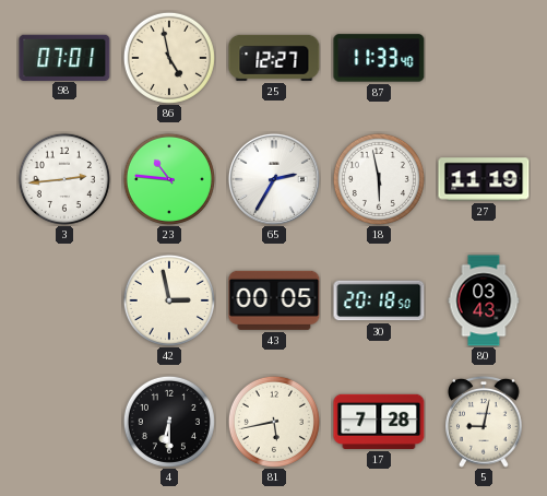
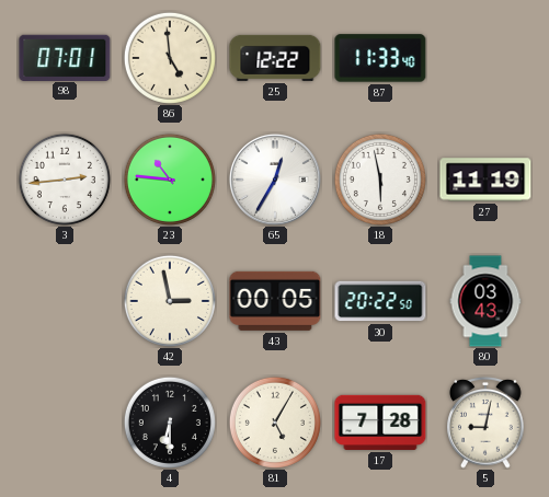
86: 4:58 -> 4:59
25: 12:27 -> 12:22
65: 2:35 -> 12:35
30: 20:18 -> 20:22
81: 5:43 -> 5:05
